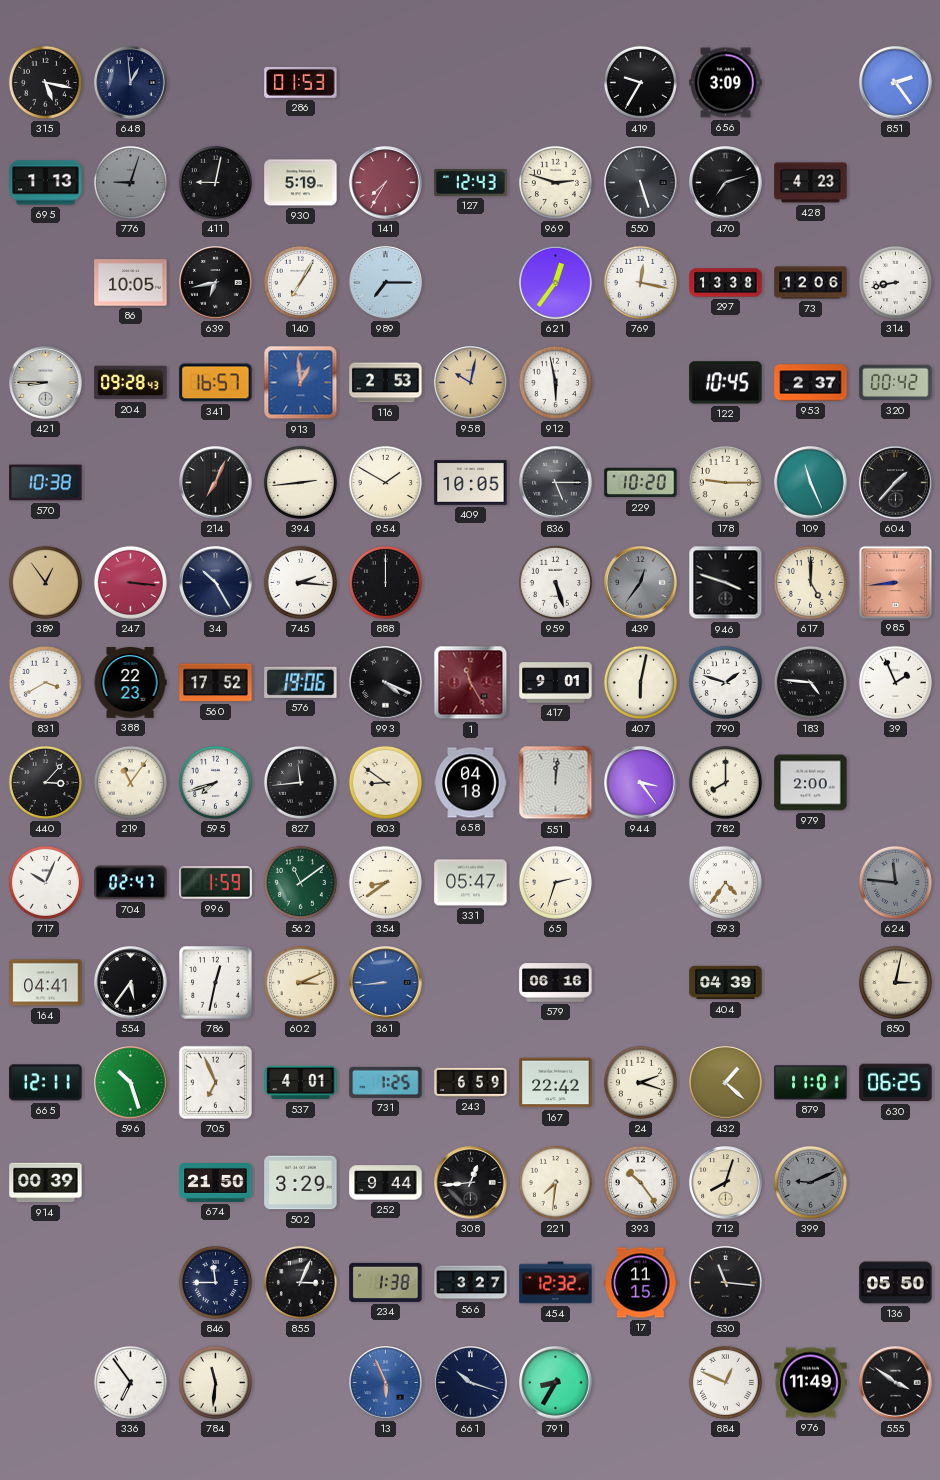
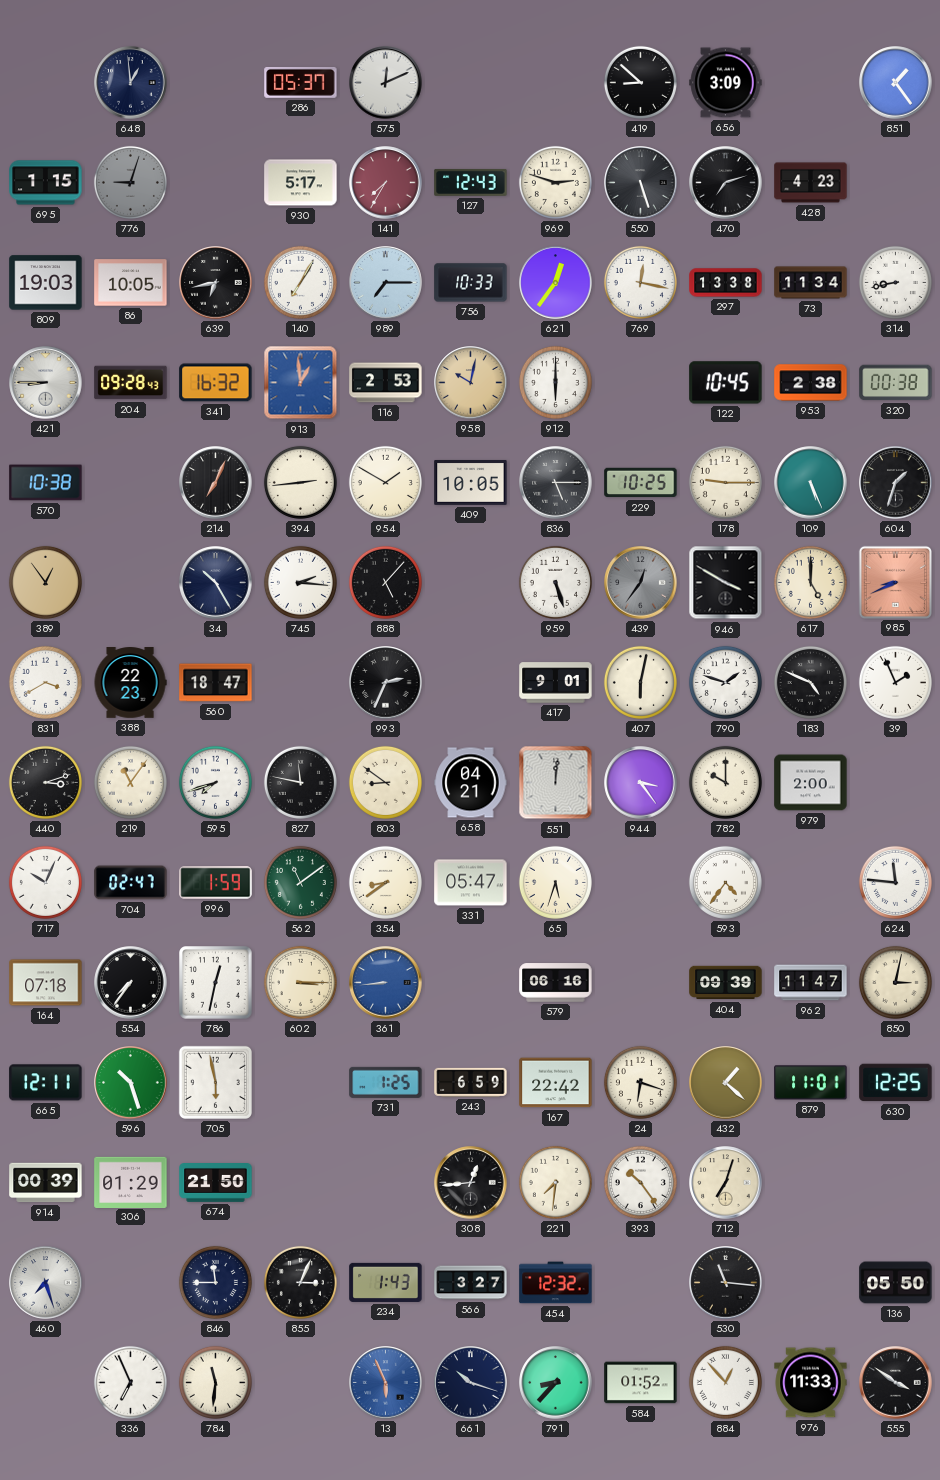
315: 5:17 -> none
286: 01:53 -> 05:37
575: none -> 12:11
419: 9:35 -> 8:52
851: 2:24 -> 1:24
695: 1:13 -> 1:15
411: 9:02 -> none
930: 5:19 -> 5:17
809: none -> 19:03
756: none -> 10:33
73: 12:06 -> 11:34
341: 16:57 -> 16:32
912: 5:58 -> 6:00
953: 2:37 -> 2:38
320: 00:42 -> 00:38
229: 10:20 -> 10:25
109: 11:26 -> 5:26
604: 1:37 -> 1:33
247: 3:16 -> none
888: 12:00 -> 5:07
946: 3:48 -> 3:50
985: 8:44 -> 8:41
560: 17:52 -> 18:47
576: 19:06 -> none
993: 4:19 -> 2:34
1: 11:25 -> none
183: 4:46 -> 4:49
440: 3:07 -> 3:12
827: 11:44 -> 11:47
658: 04:18 -> 04:21
782: 8:00 -> 10:00
65: 2:33 -> 5:33
624 dial: grey -> white
164: 04:41 -> 07:18
554: 5:36 -> 7:36
602: 3:11 -> 3:15
404: 04:39 -> 09:39
962: none -> 11:47
705: 6:56 -> 5:58
537: 4:01 -> none
24: 2:18 -> 6:18
630: 06:25 -> 12:25
306: none -> 01:29
502: 3:29 -> none
252: 9:44 -> none
712: 8:03 -> 7:03
399: 9:11 -> none
460: none -> 7:27
234: 1:38 -> 1:43
17: 11:15 -> none
336: 6:54 -> 6:56
791: 8:35 -> 8:37
584: none -> 01:52
884: 12:49 -> 12:53
976: 11:49 -> 11:33
